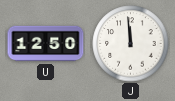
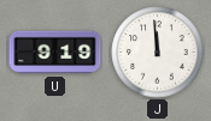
U: 12:50 -> 9:19
